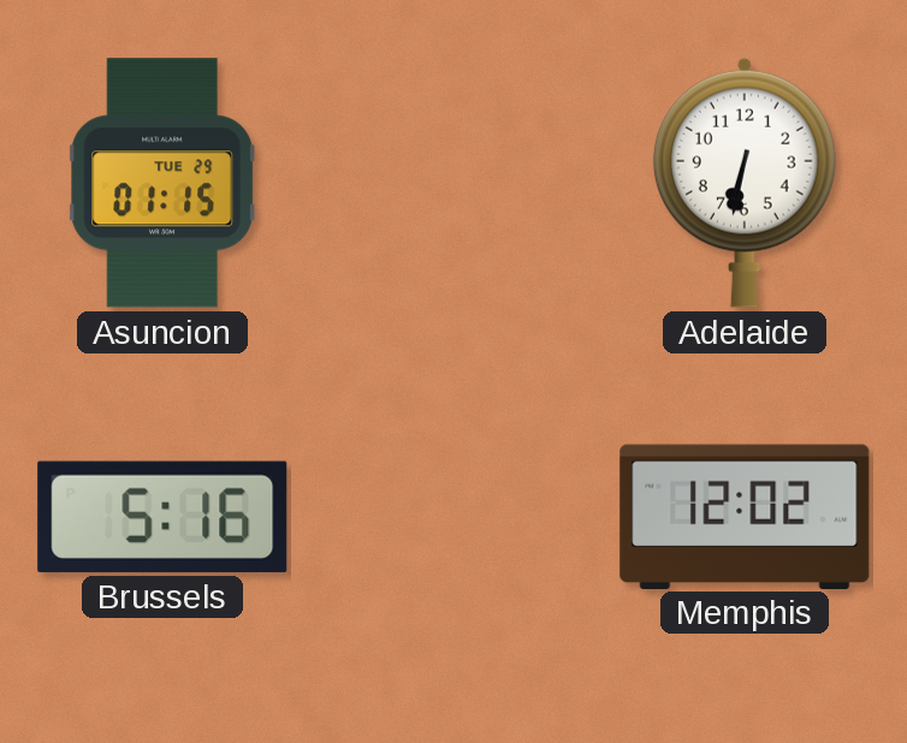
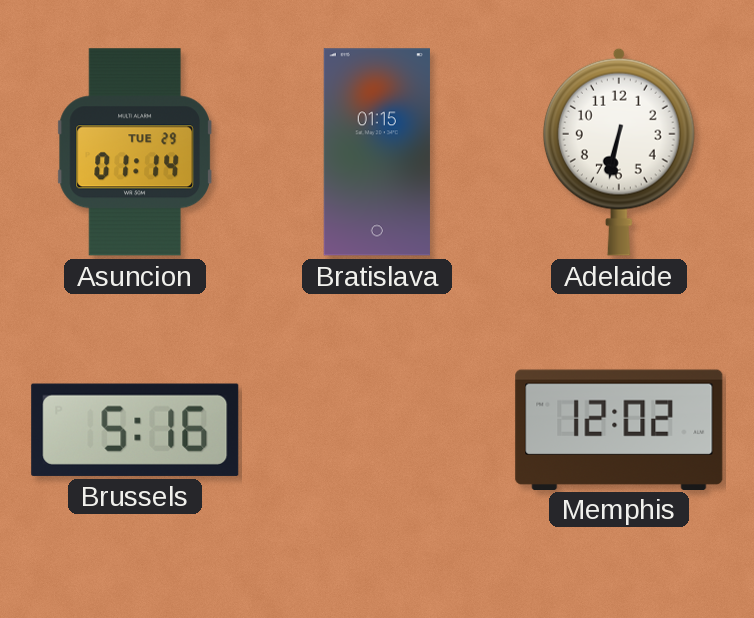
Asuncion: 01:15 -> 01:14
Bratislava: none -> 01:15
